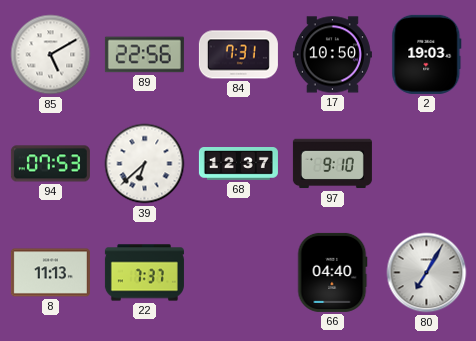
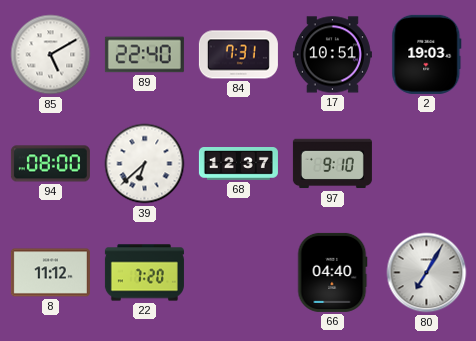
89: 22:56 -> 22:40
17: 10:50 -> 10:51
94: 07:53 -> 08:00
8: 11:13 -> 11:12
22: 7:37 -> 7:20
